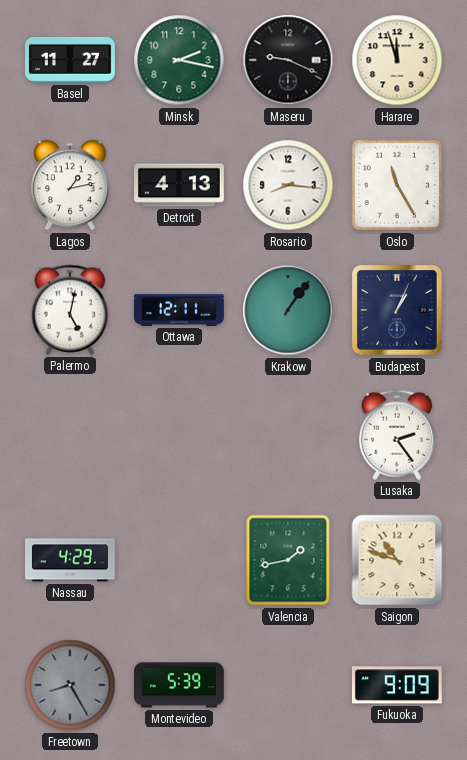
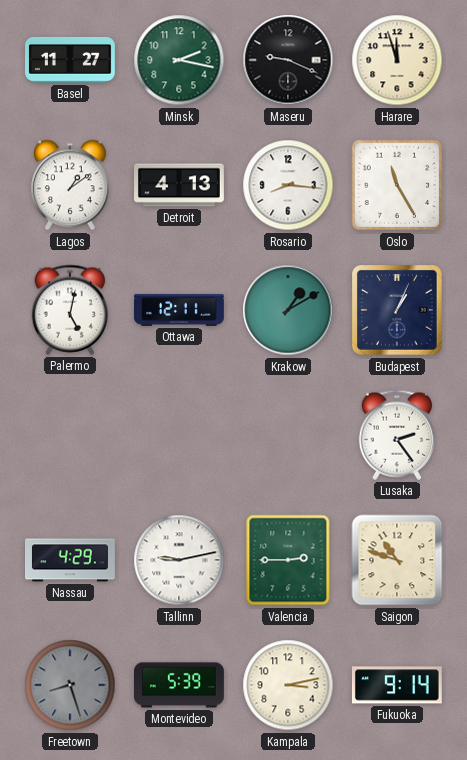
Lagos: 1:13 -> 1:09
Krakow: 1:06 -> 1:10
Tallinn: none -> 9:13
Valencia: 1:43 -> 2:45
Freetown: 8:25 -> 8:27
Kampala: none -> 3:13
Fukuoka: 9:09 -> 9:14
